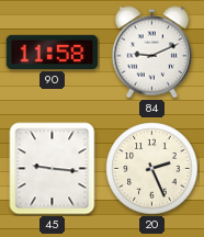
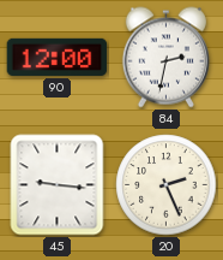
90: 11:58 -> 12:00
84: 9:11 -> 2:32
